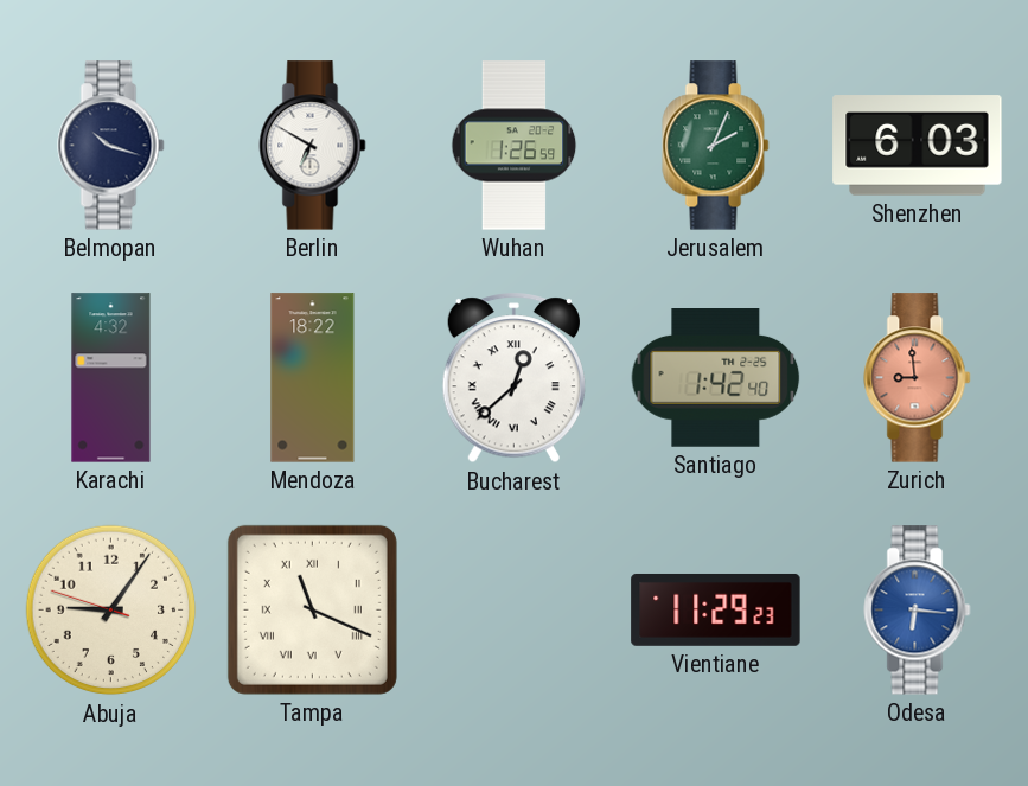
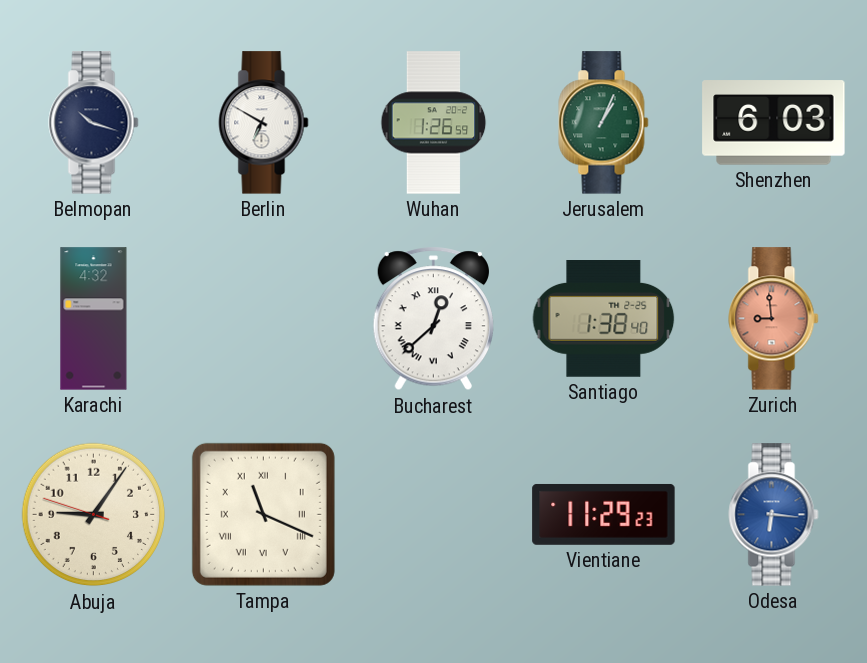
Jerusalem: 2:04 -> 1:04
Mendoza: 18:22 -> none
Santiago: 1:42 -> 1:38
